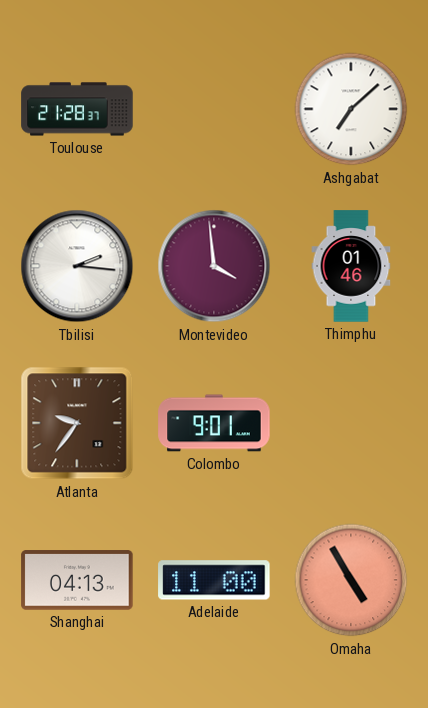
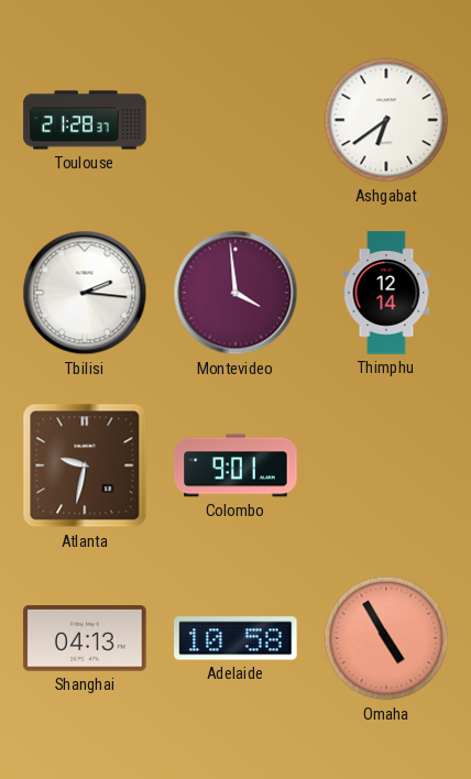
Ashgabat: 7:08 -> 6:39
Thimphu: 01:46 -> 12:14
Atlanta: 9:36 -> 9:32
Adelaide: 11:00 -> 10:58
